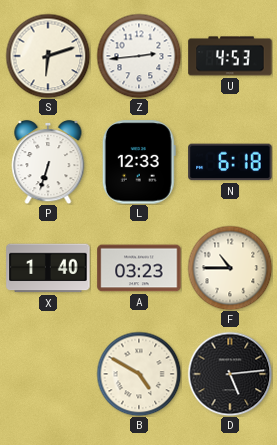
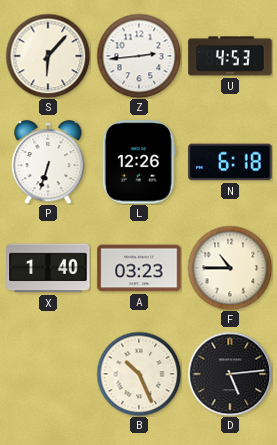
S: 6:12 -> 6:07
L: 12:33 -> 12:26
B: 4:50 -> 10:26
